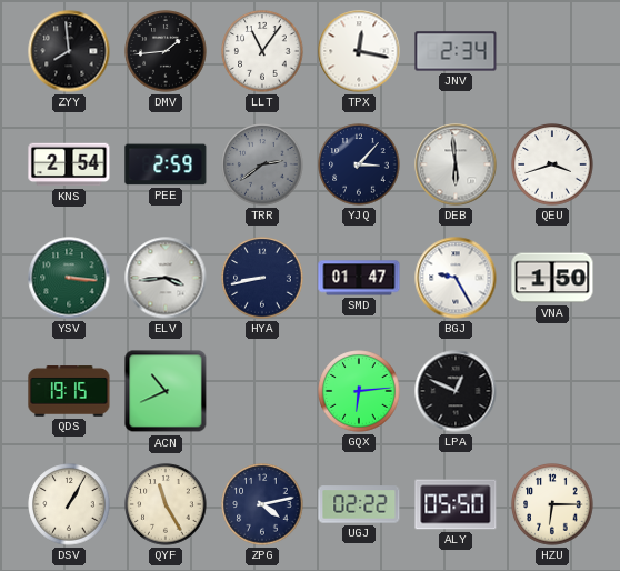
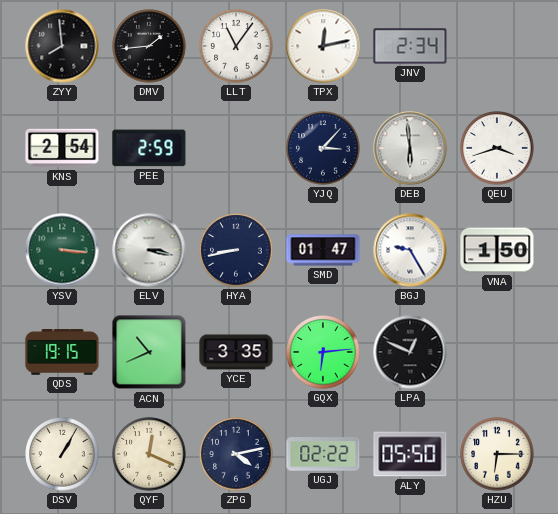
TPX: 12:17 -> 12:13
TRR: 2:39 -> none
ELV: 3:44 -> 3:17
YCE: none -> 3:35
QYF: 11:25 -> 12:19
